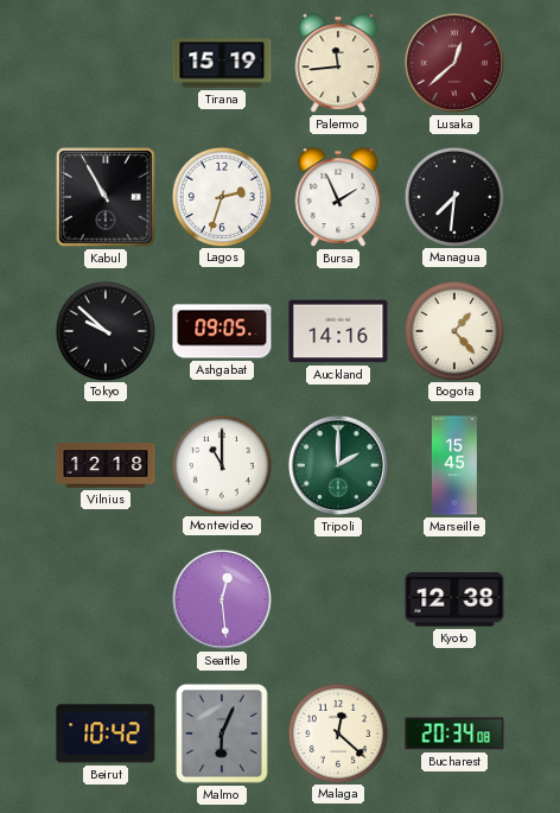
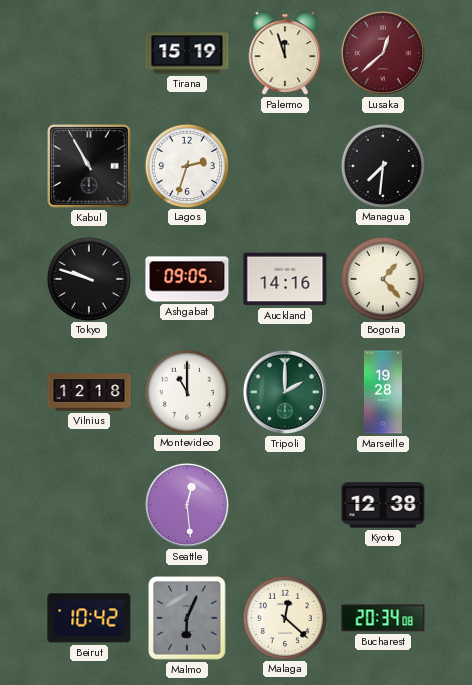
Palermo: 11:44 -> 11:57
Bursa: 1:56 -> none
Tokyo: 9:52 -> 9:48
Marseille: 15:45 -> 19:28
